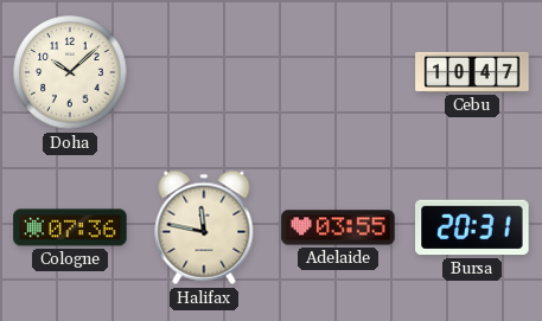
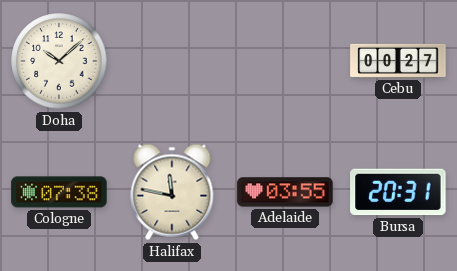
Cebu: 10:47 -> 00:27
Cologne: 07:36 -> 07:38
